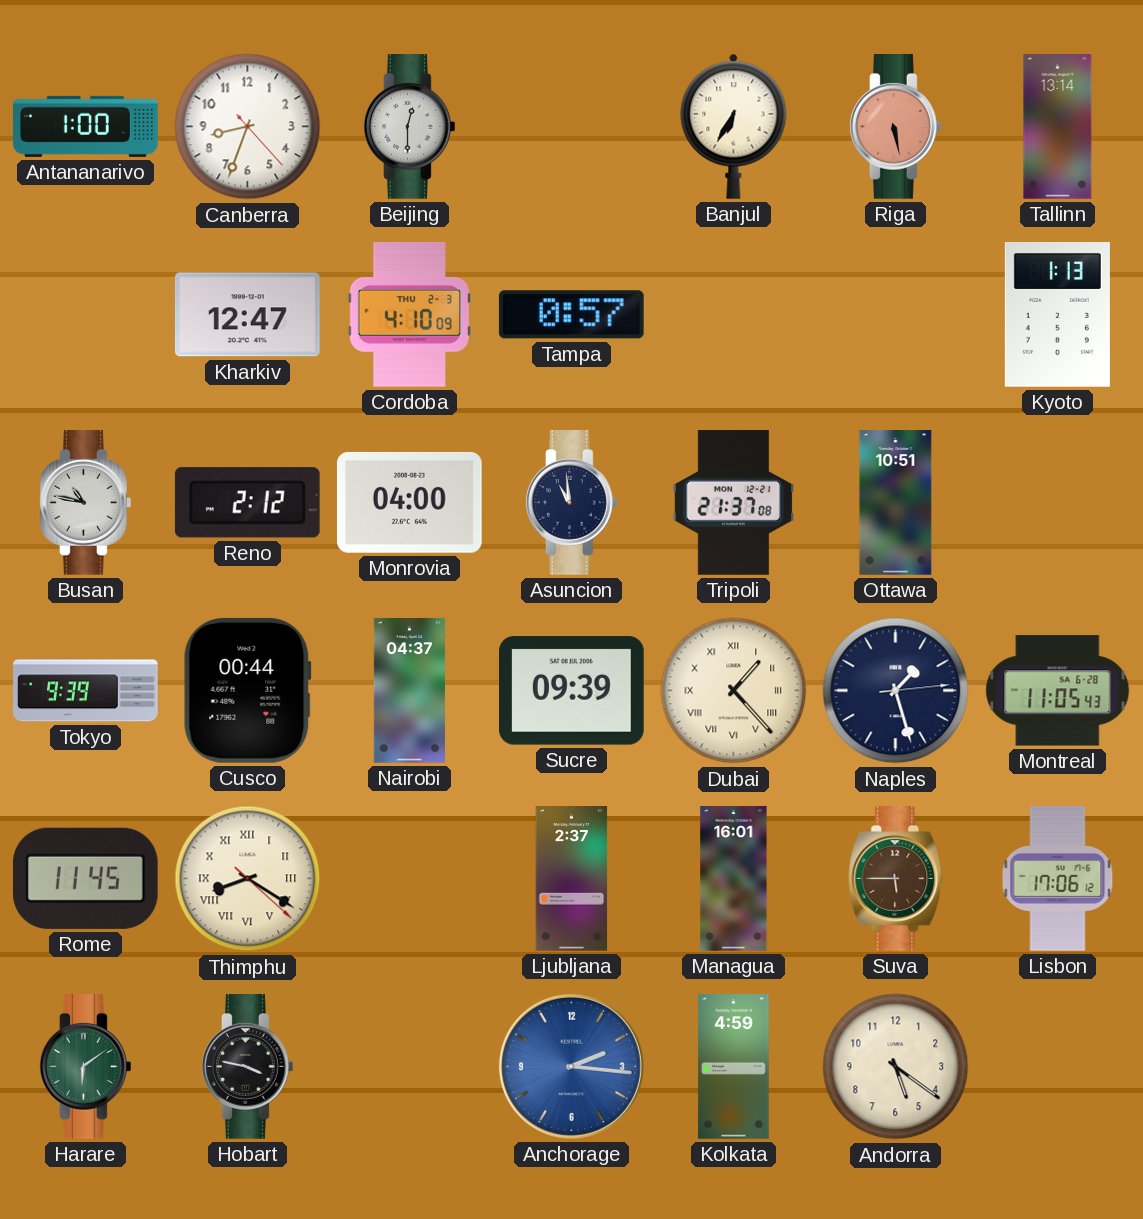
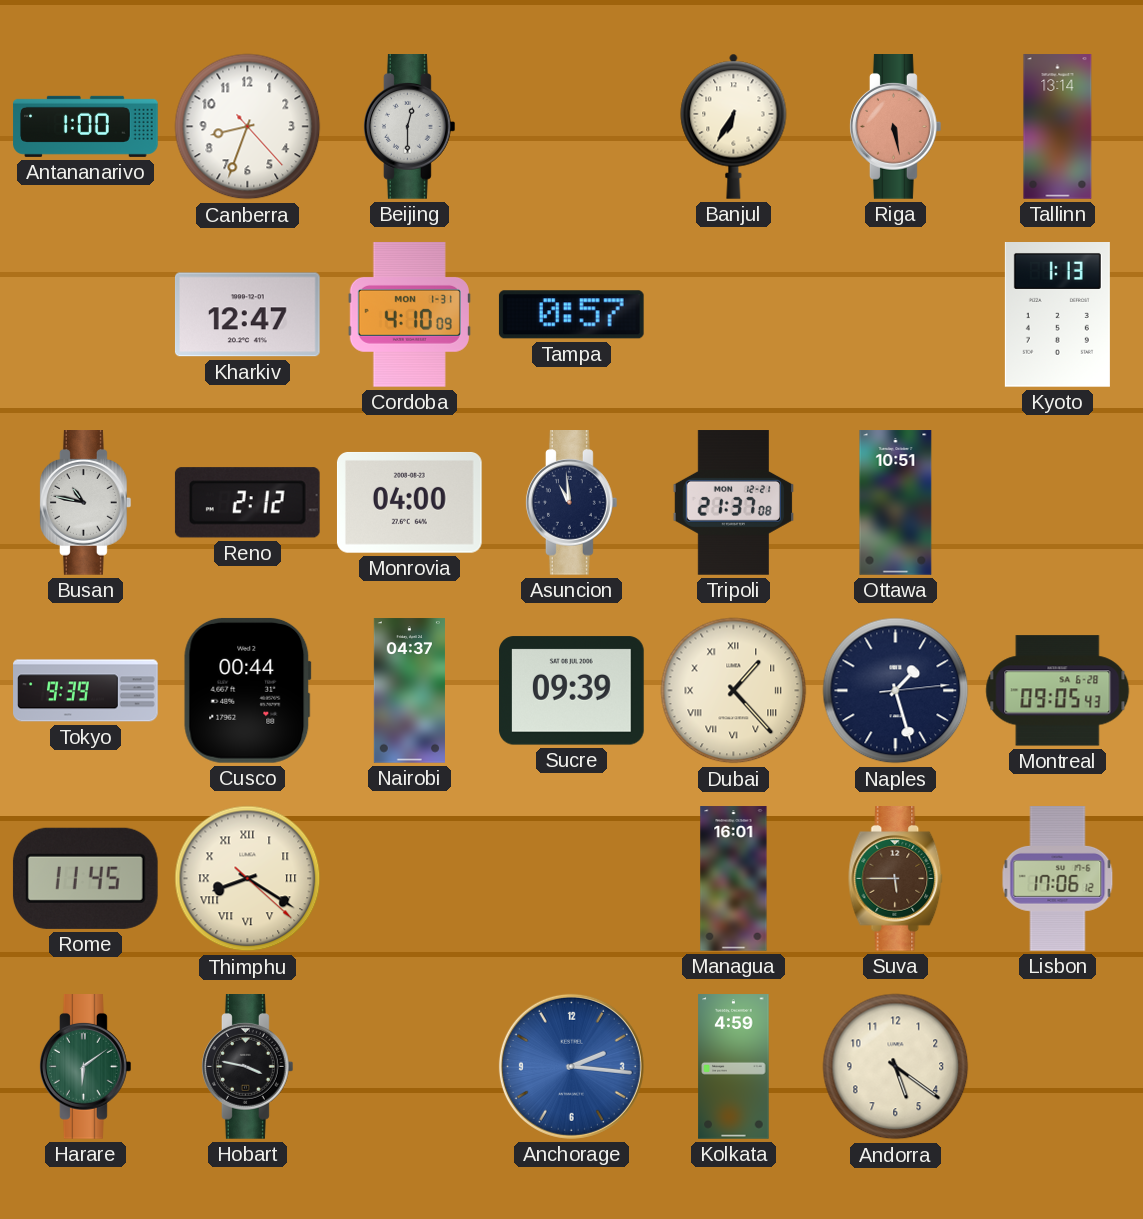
Cordoba date: THU 2-3 -> MON 1-31
Montreal: 11:05 -> 09:05
Ljubljana: 2:37 -> none
